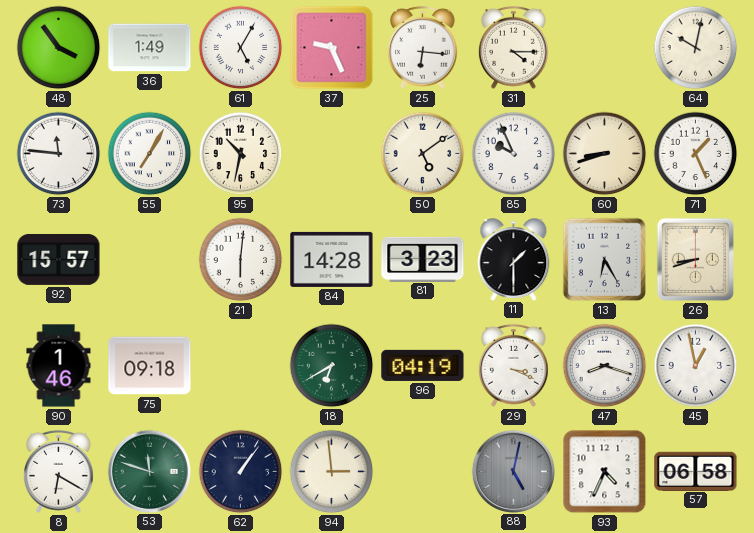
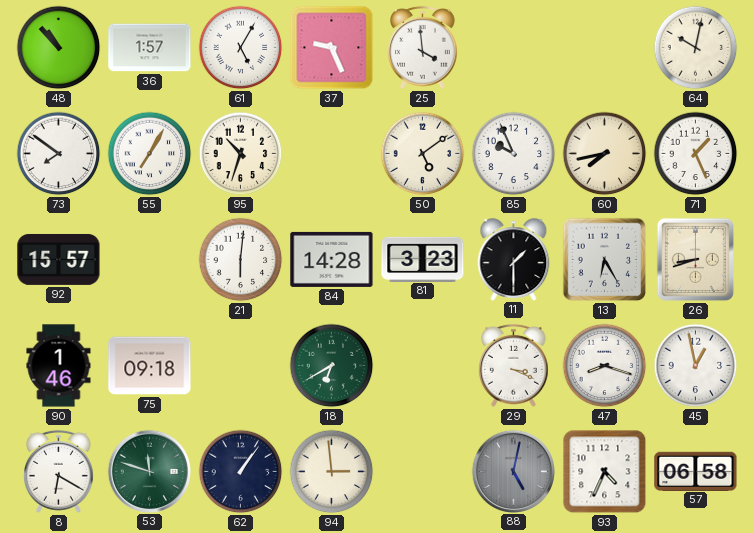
48: 3:54 -> 10:53
36: 1:49 -> 1:57
25: 6:16 -> 3:59
31: 4:15 -> none
73: 11:46 -> 7:51
95: 10:32 -> 10:33
60: 8:42 -> 7:43
96: 04:19 -> none
